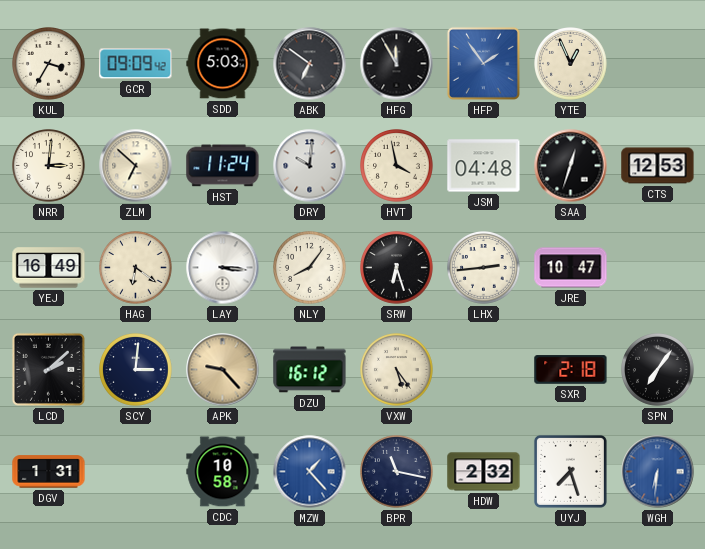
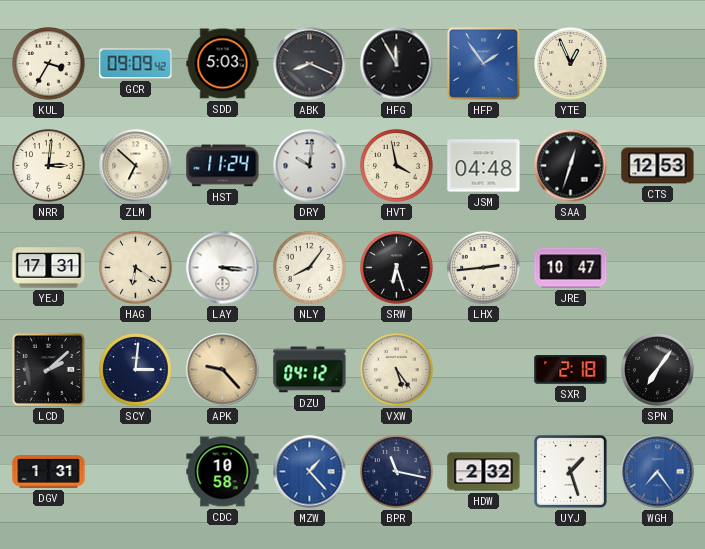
ABK: 6:51 -> 8:19
YEJ: 16:49 -> 17:31
DZU: 16:12 -> 04:12
UYJ: 7:27 -> 1:27
WGH: 6:31 -> 7:24
